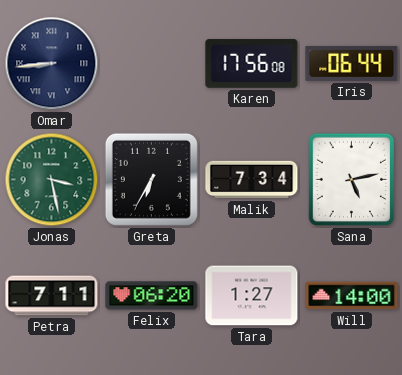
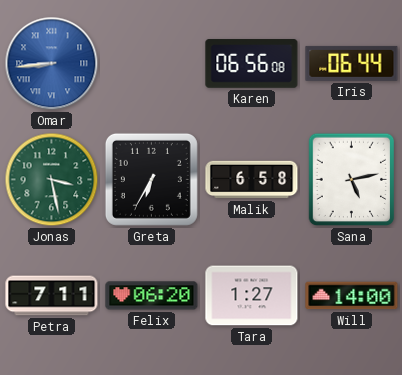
Omar dial: navy -> blue
Karen: 17:56 -> 06:56
Malik: 7:34 -> 6:58
